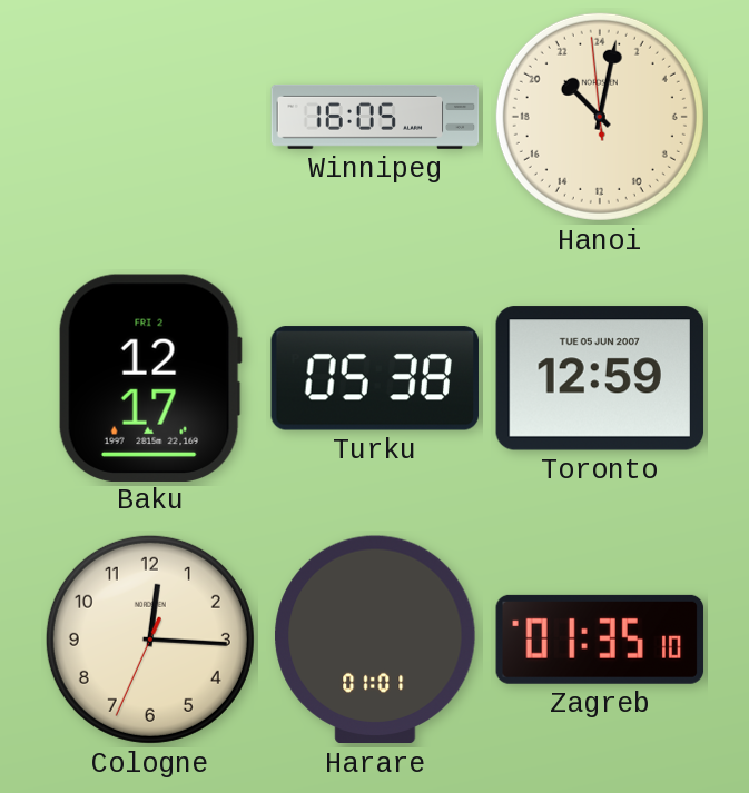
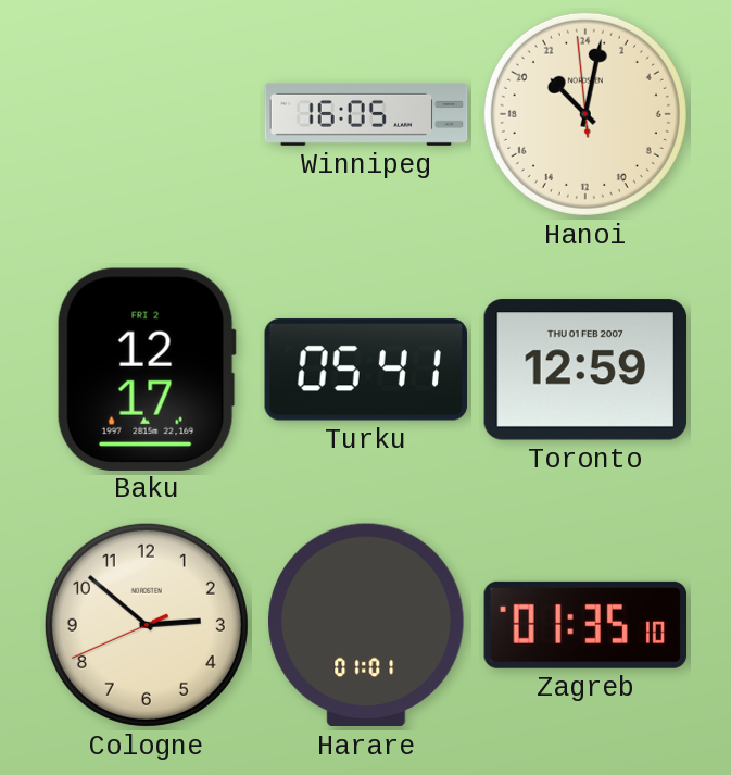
Turku: 05:38 -> 05:41
Toronto date: TUE 05 JUN 2007 -> THU 01 FEB 2007
Cologne: 12:15 -> 2:51
